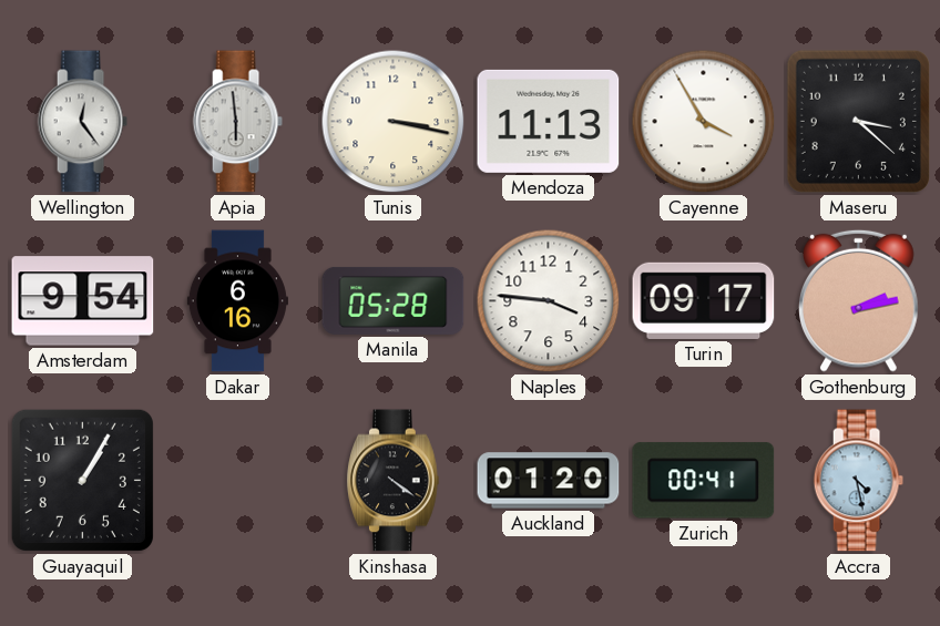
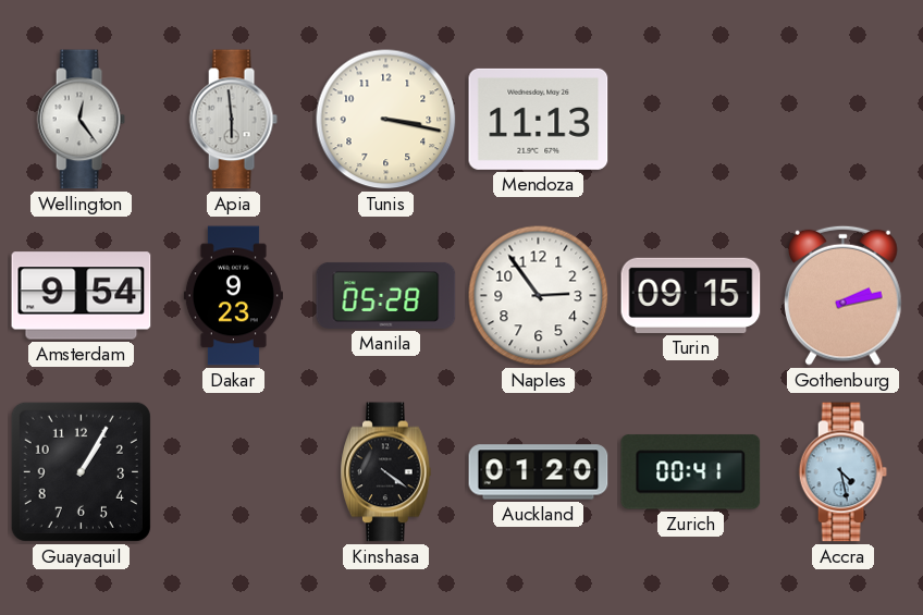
Cayenne: 3:55 -> none
Maseru: 3:22 -> none
Dakar: 6:16 -> 9:23
Naples: 3:46 -> 2:54
Turin: 09:17 -> 09:15
